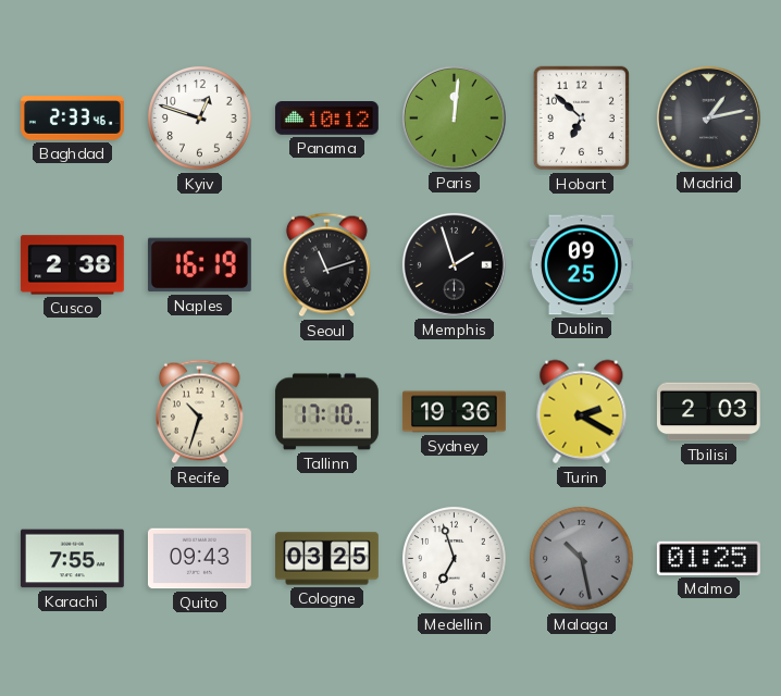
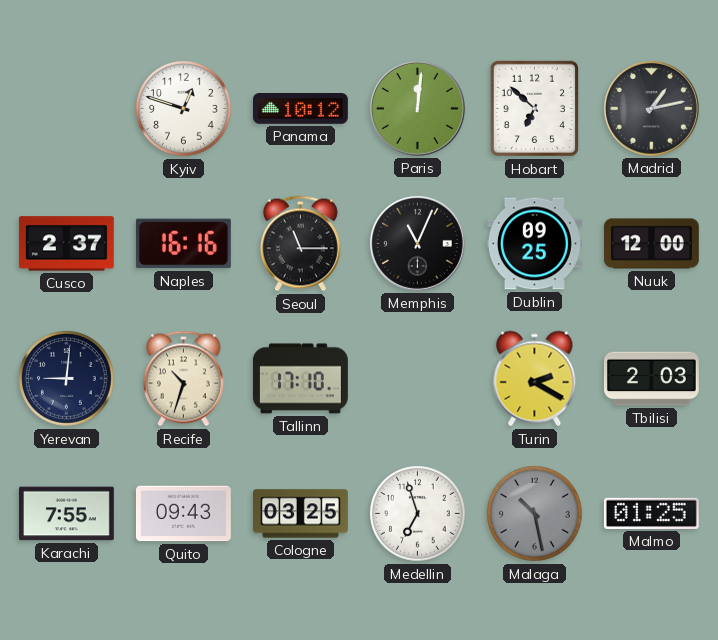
Baghdad: 2:33 -> none
Cusco: 2:38 -> 2:37
Naples: 16:19 -> 16:16
Seoul: 11:12 -> 11:15
Memphis: 1:57 -> 11:04
Nuuk: none -> 12:00
Yerevan: none -> 9:01
Sydney: 19:36 -> none
